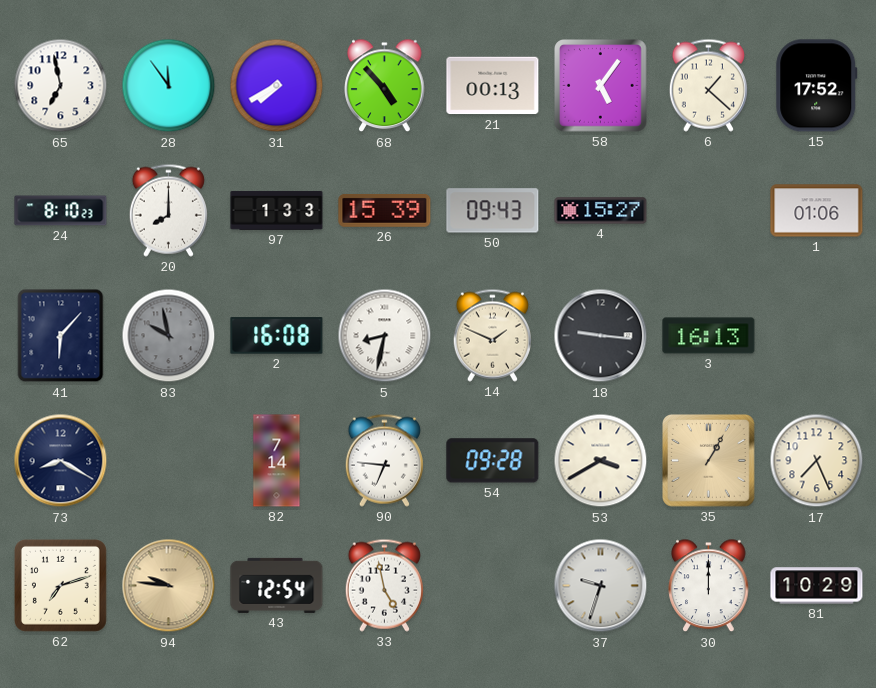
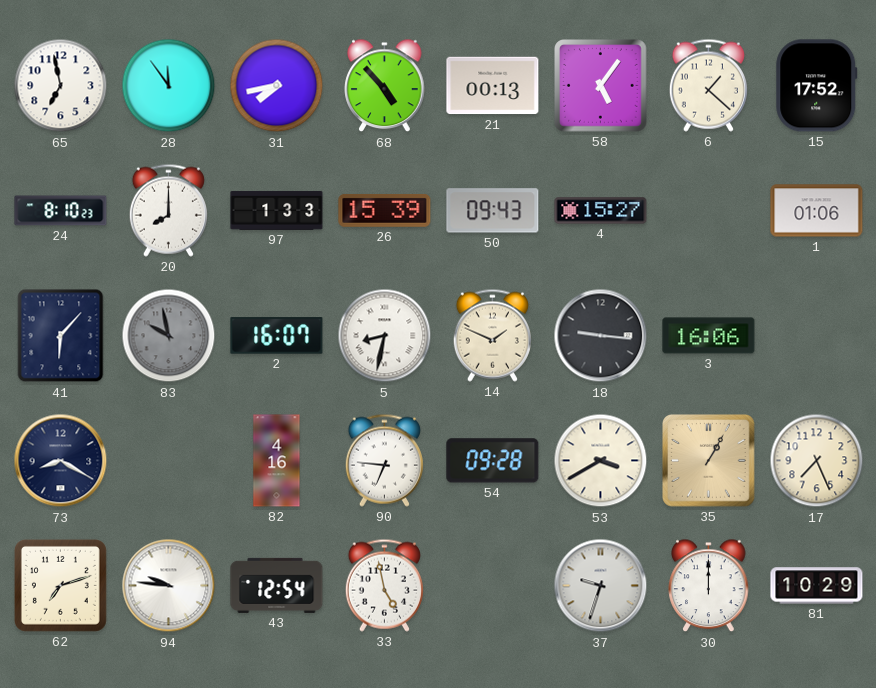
31: 7:40 -> 7:43
2: 16:08 -> 16:07
3: 16:13 -> 16:06
82: 7:14 -> 4:16
94 dial: champagne -> white
